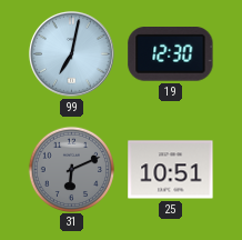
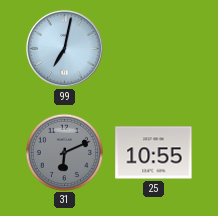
19: 12:30 -> none
25: 10:51 -> 10:55
